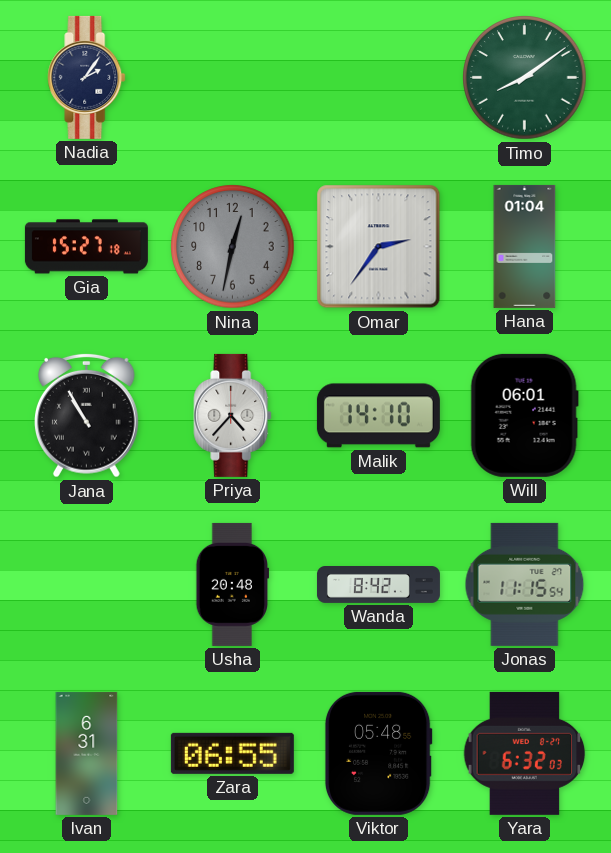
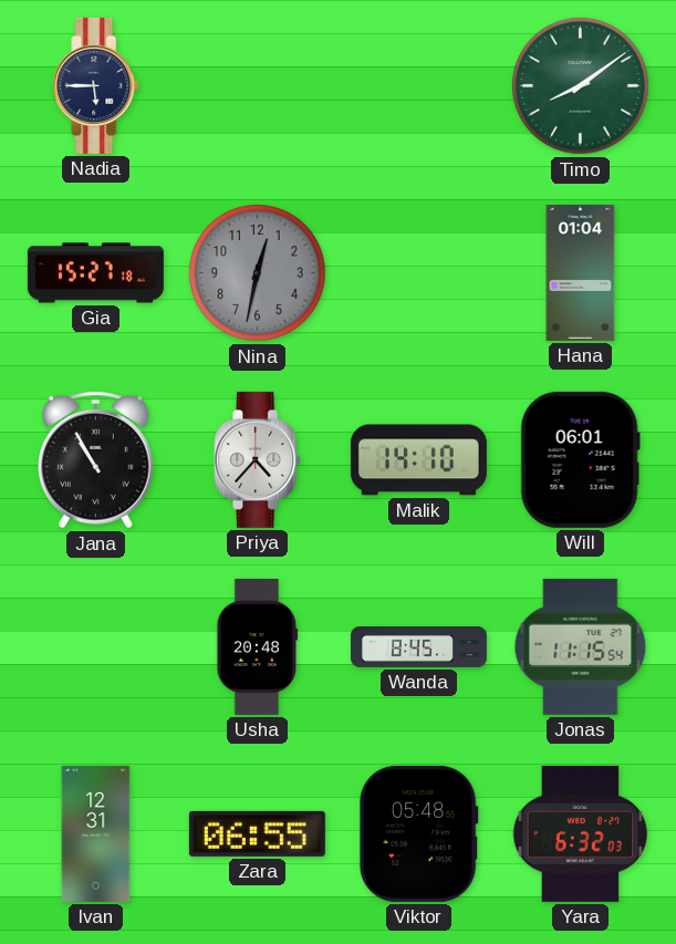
Nadia: 2:06 -> 5:45
Omar: 2:36 -> none
Wanda: 8:42 -> 8:45
Ivan: 6:31 -> 12:31
